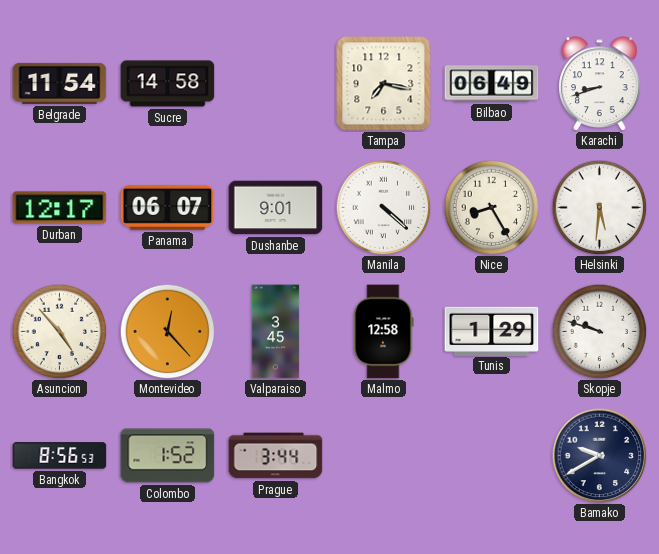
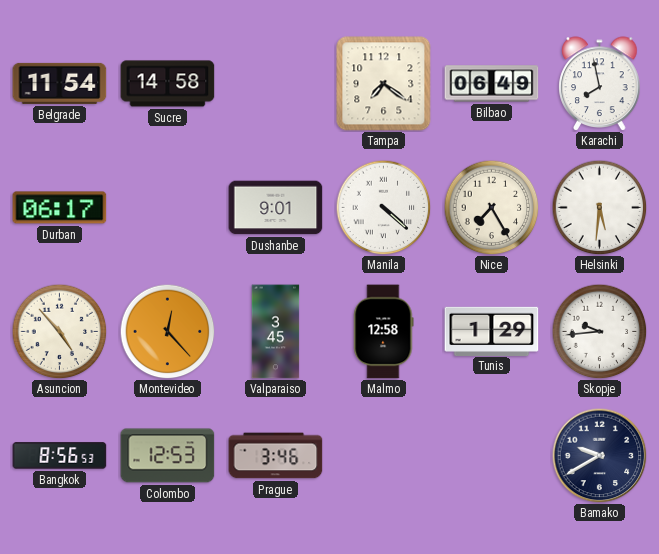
Tampa: 7:17 -> 7:21
Karachi: 8:42 -> 7:58
Durban: 12:17 -> 06:17
Panama: 06:07 -> none
Nice: 8:25 -> 7:25
Skopje: 9:48 -> 9:44
Colombo: 1:52 -> 12:53
Prague: 3:44 -> 3:46
